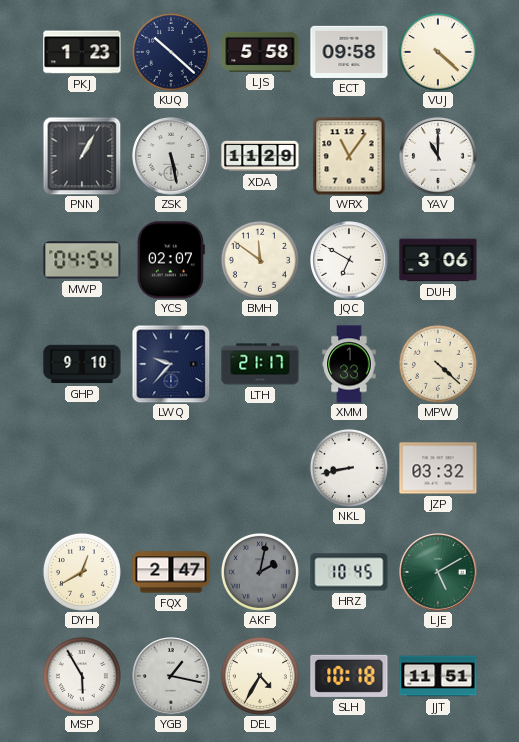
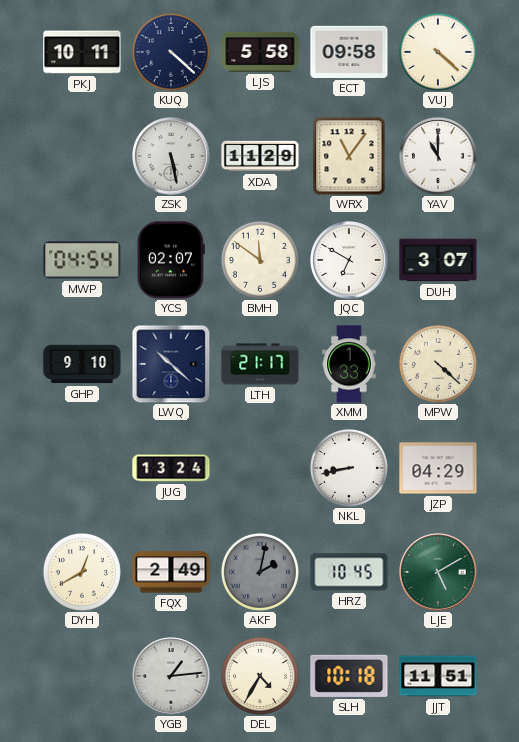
PKJ: 1:23 -> 10:11
KUQ: 10:22 -> 4:22
PNN: 1:05 -> none
DUH: 3:06 -> 3:07
LWQ: 9:37 -> 10:22
JUG: none -> 13:24
JZP: 03:32 -> 04:29
FQX: 2:47 -> 2:49
MSP: 5:55 -> none
YGB: 1:17 -> 1:14
